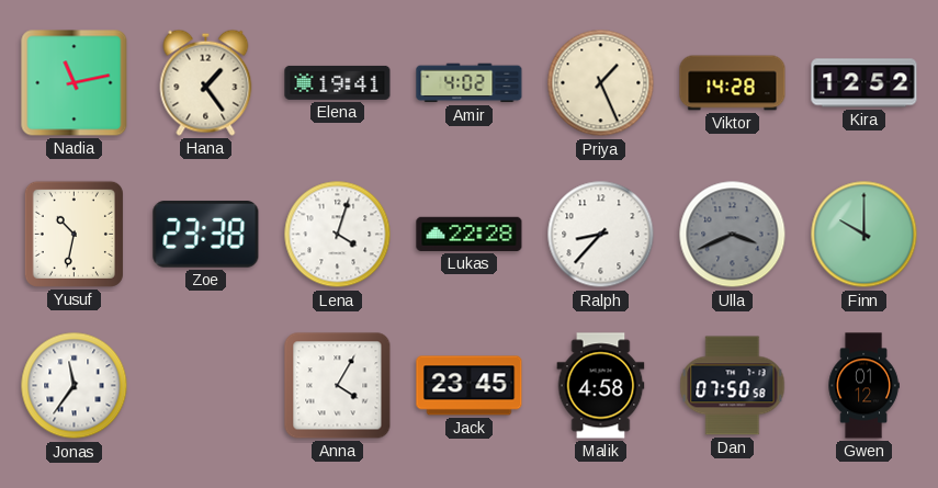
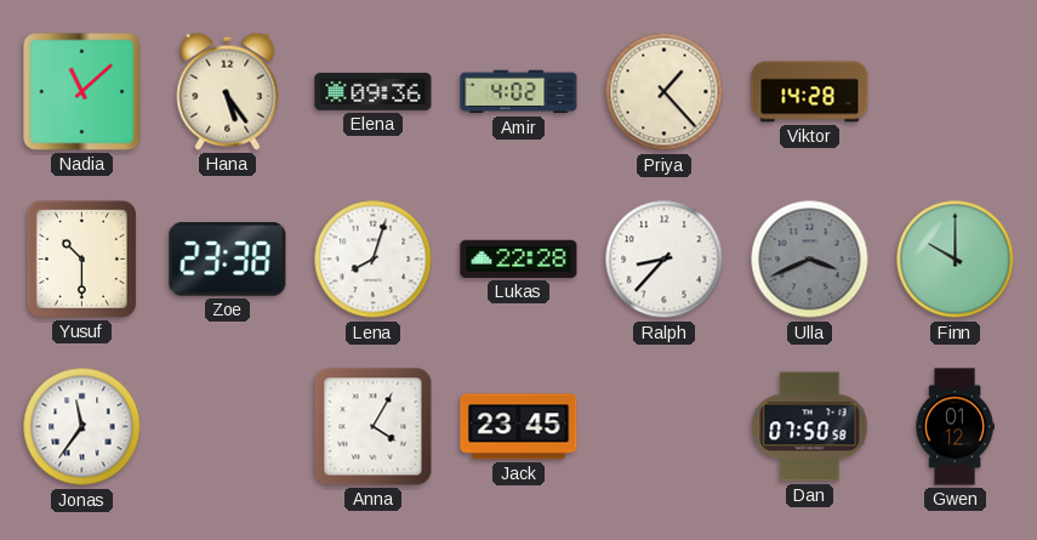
Nadia: 11:13 -> 11:08
Hana: 1:24 -> 5:24
Elena: 19:41 -> 09:36
Priya: 1:26 -> 1:23
Kira: 12:52 -> none
Yusuf: 10:32 -> 10:30
Lena: 4:03 -> 8:03
Malik: 4:58 -> none
